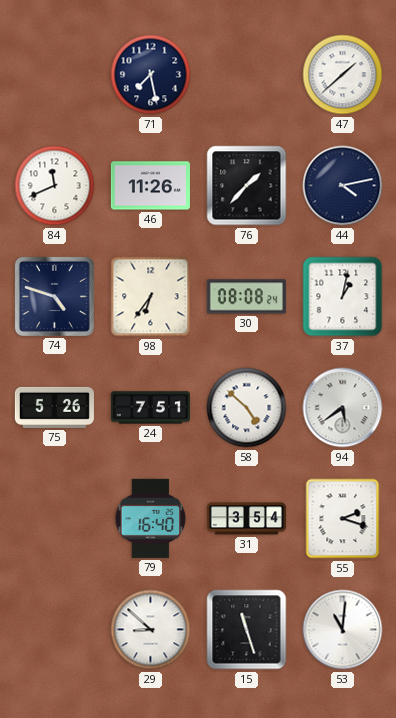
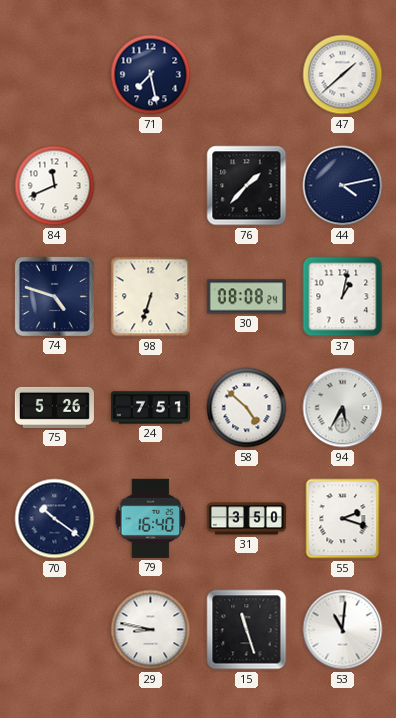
46: 11:26 -> none
98: 6:36 -> 6:33
94: 5:39 -> 5:35
70: none -> 10:21
31: 3:54 -> 3:50
29: 8:52 -> 8:47
